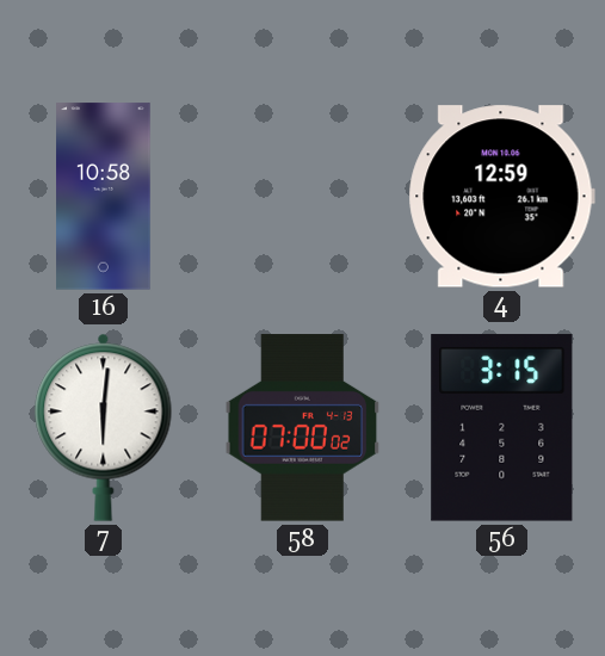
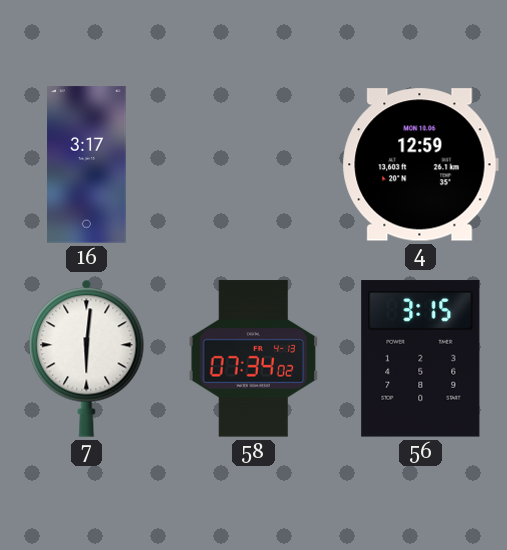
16: 10:58 -> 3:17
58: 07:00 -> 07:34
